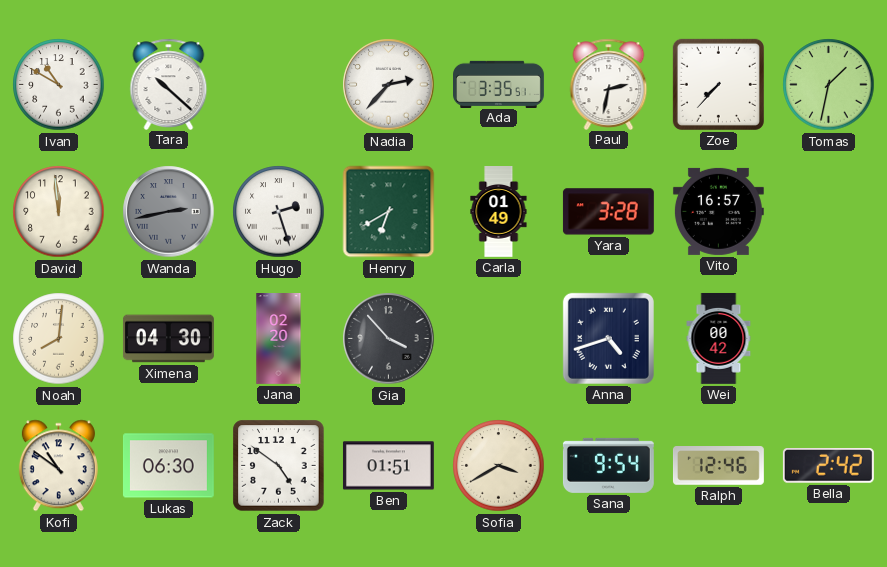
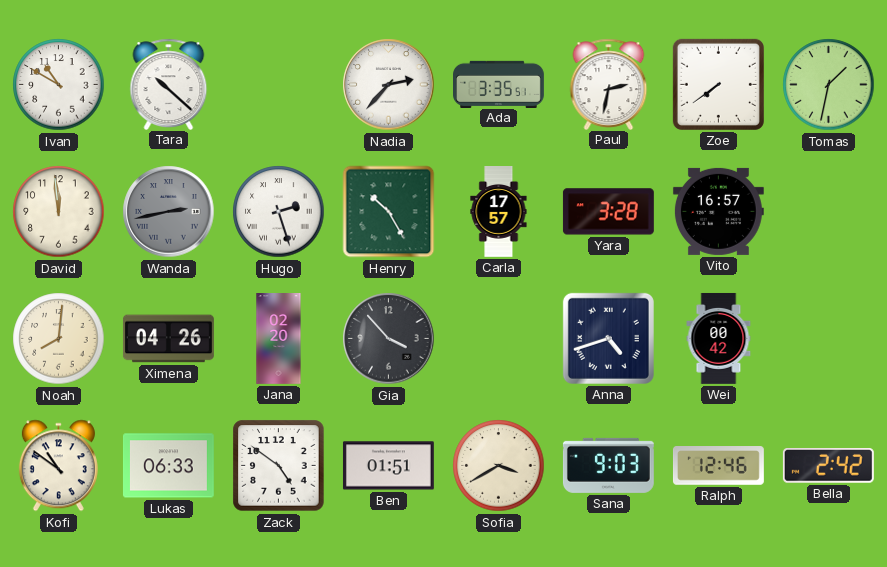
Zoe: 7:37 -> 7:39
Henry: 6:40 -> 10:25
Carla: 01:49 -> 17:57
Ximena: 04:30 -> 04:26
Lukas: 06:30 -> 06:33
Sana: 9:54 -> 9:03
